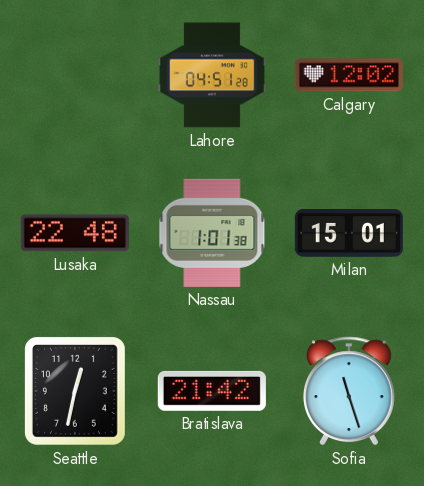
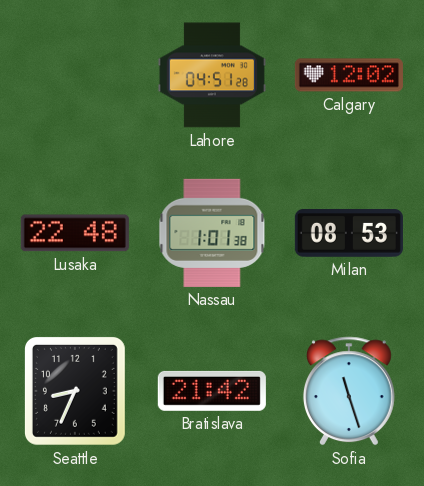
Milan: 15:01 -> 08:53
Seattle: 12:32 -> 8:34
